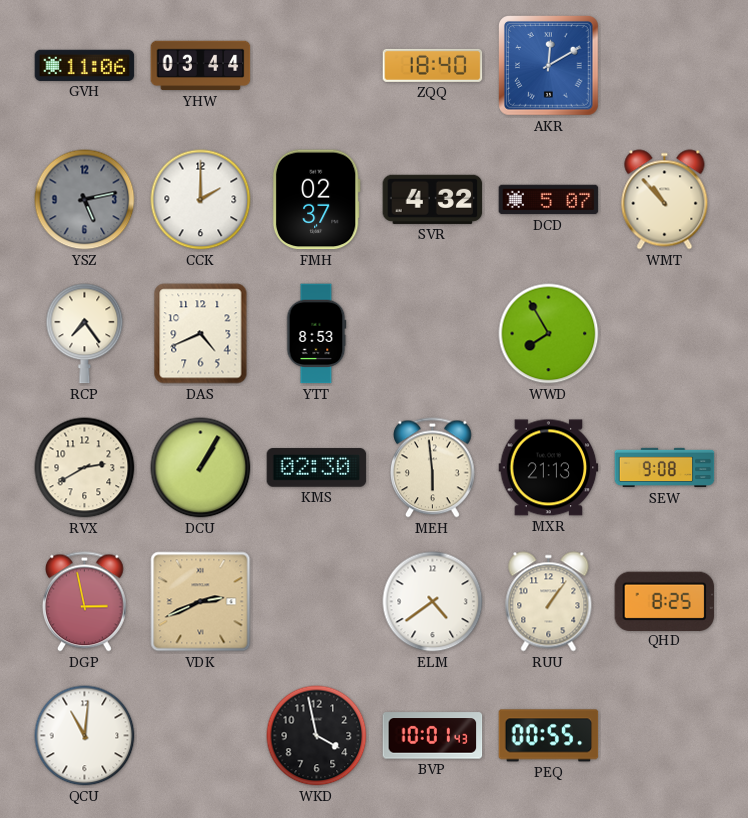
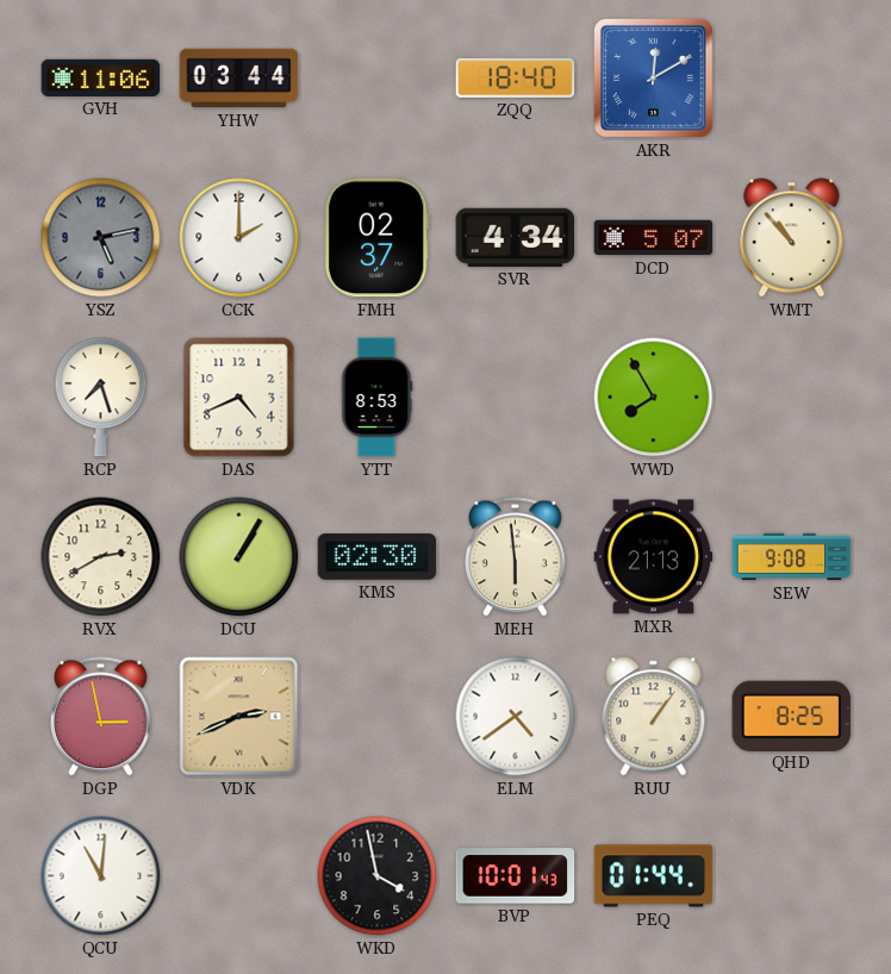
SVR: 4:32 -> 4:34
RCP: 7:24 -> 7:27
PEQ: 00:55 -> 01:44
